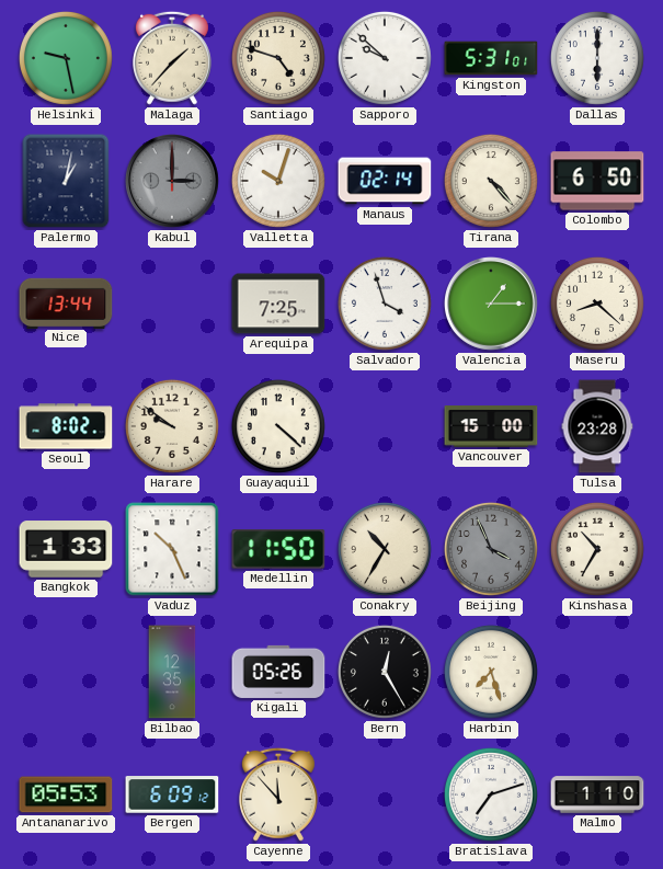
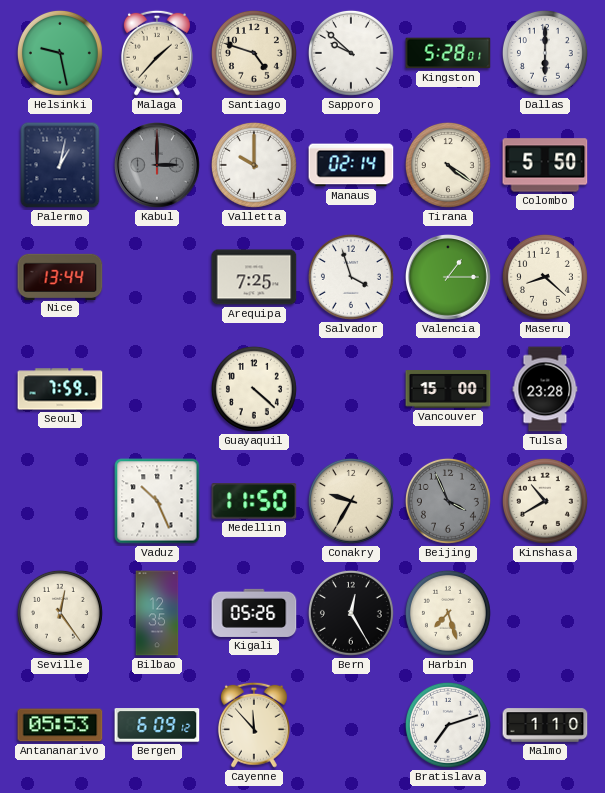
Kingston: 5:31 -> 5:28
Valletta: 10:03 -> 10:00
Tirana: 4:23 -> 4:21
Colombo: 6:50 -> 5:50
Seoul: 8:02 -> 7:59
Harare: 9:51 -> none
Bangkok: 1:33 -> none
Conakry: 10:35 -> 9:35
Kinshasa: 10:35 -> 10:40
Seville: none -> 12:24
